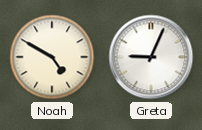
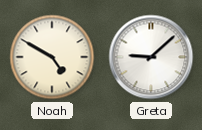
Greta: 9:04 -> 9:08
